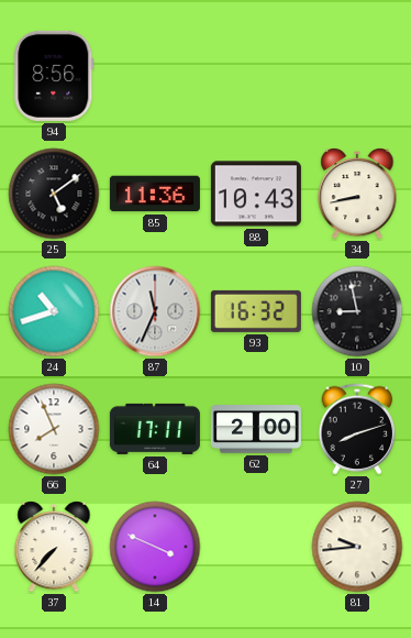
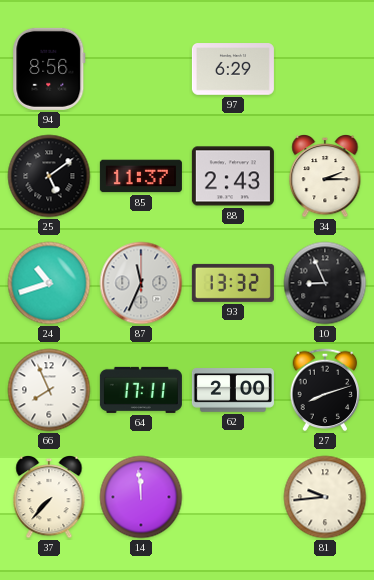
97: none -> 6:29
85: 11:36 -> 11:37
88: 10:43 -> 2:43
34: 8:43 -> 2:15
93: 16:32 -> 13:32
10: 8:58 -> 8:56
14: 3:49 -> 11:59
